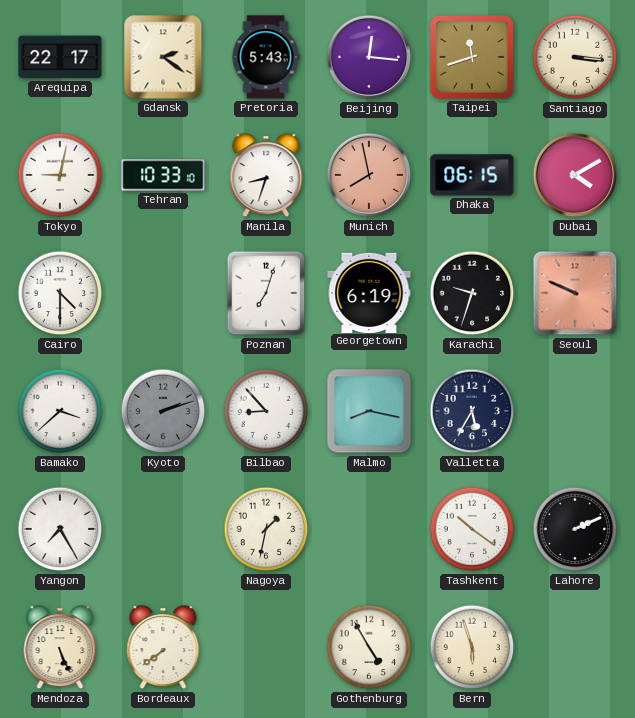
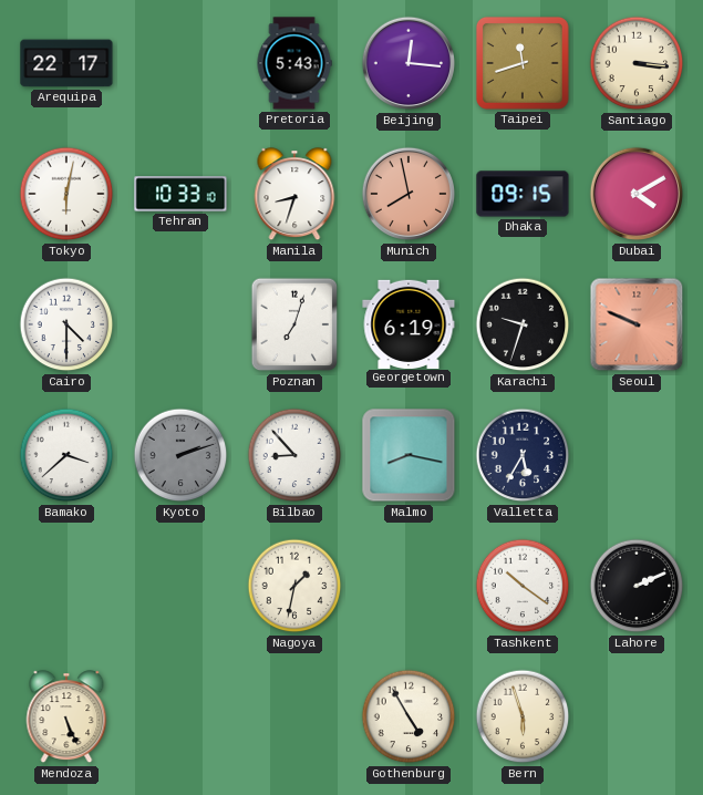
Gdansk: 2:21 -> none
Tokyo: 9:02 -> 6:02
Dhaka: 06:15 -> 09:15
Yangon: 7:25 -> none
Bordeaux: 7:39 -> none
